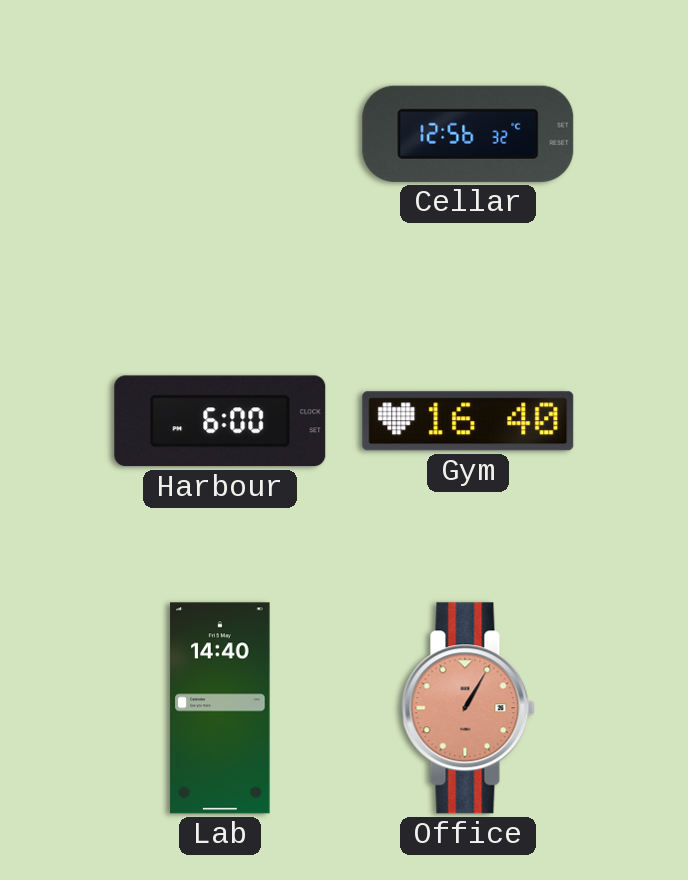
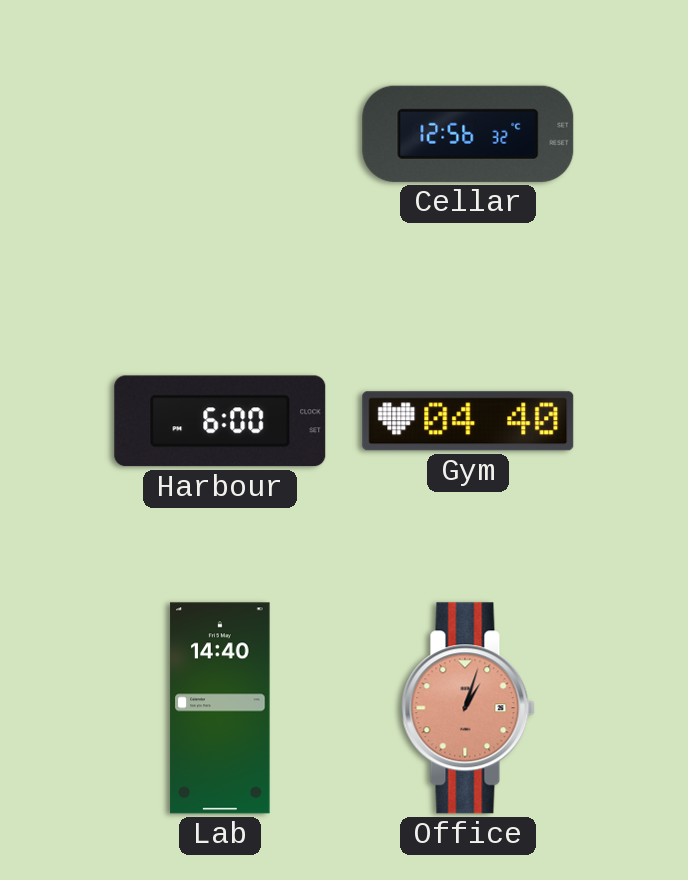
Gym: 16:40 -> 04:40
Office: 1:05 -> 1:03
